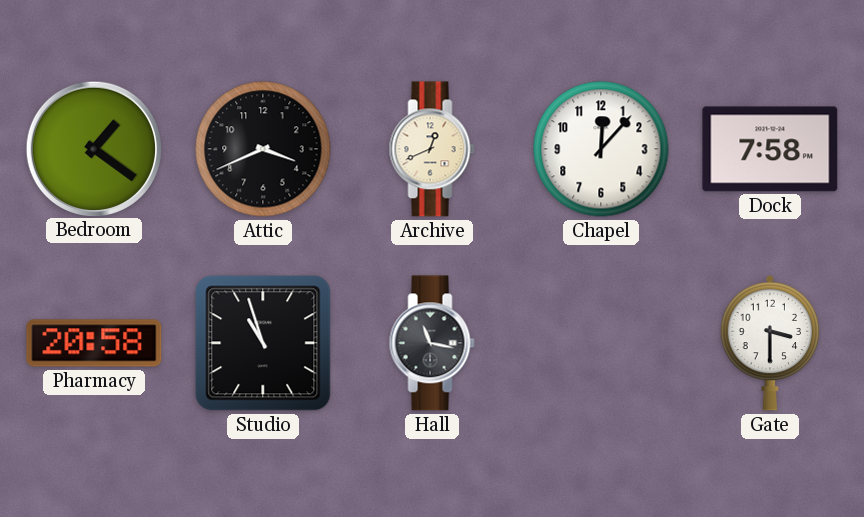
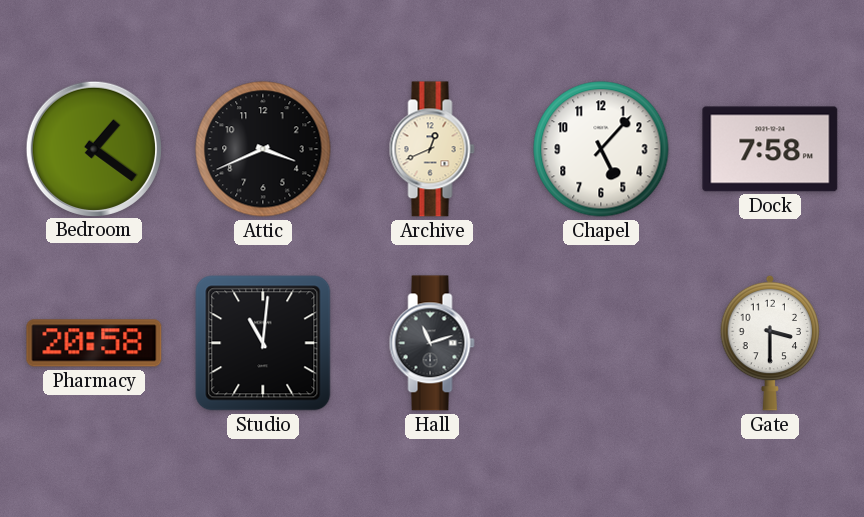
Chapel: 12:07 -> 5:07
Studio: 10:57 -> 11:01
Hall: 11:17 -> 11:12
